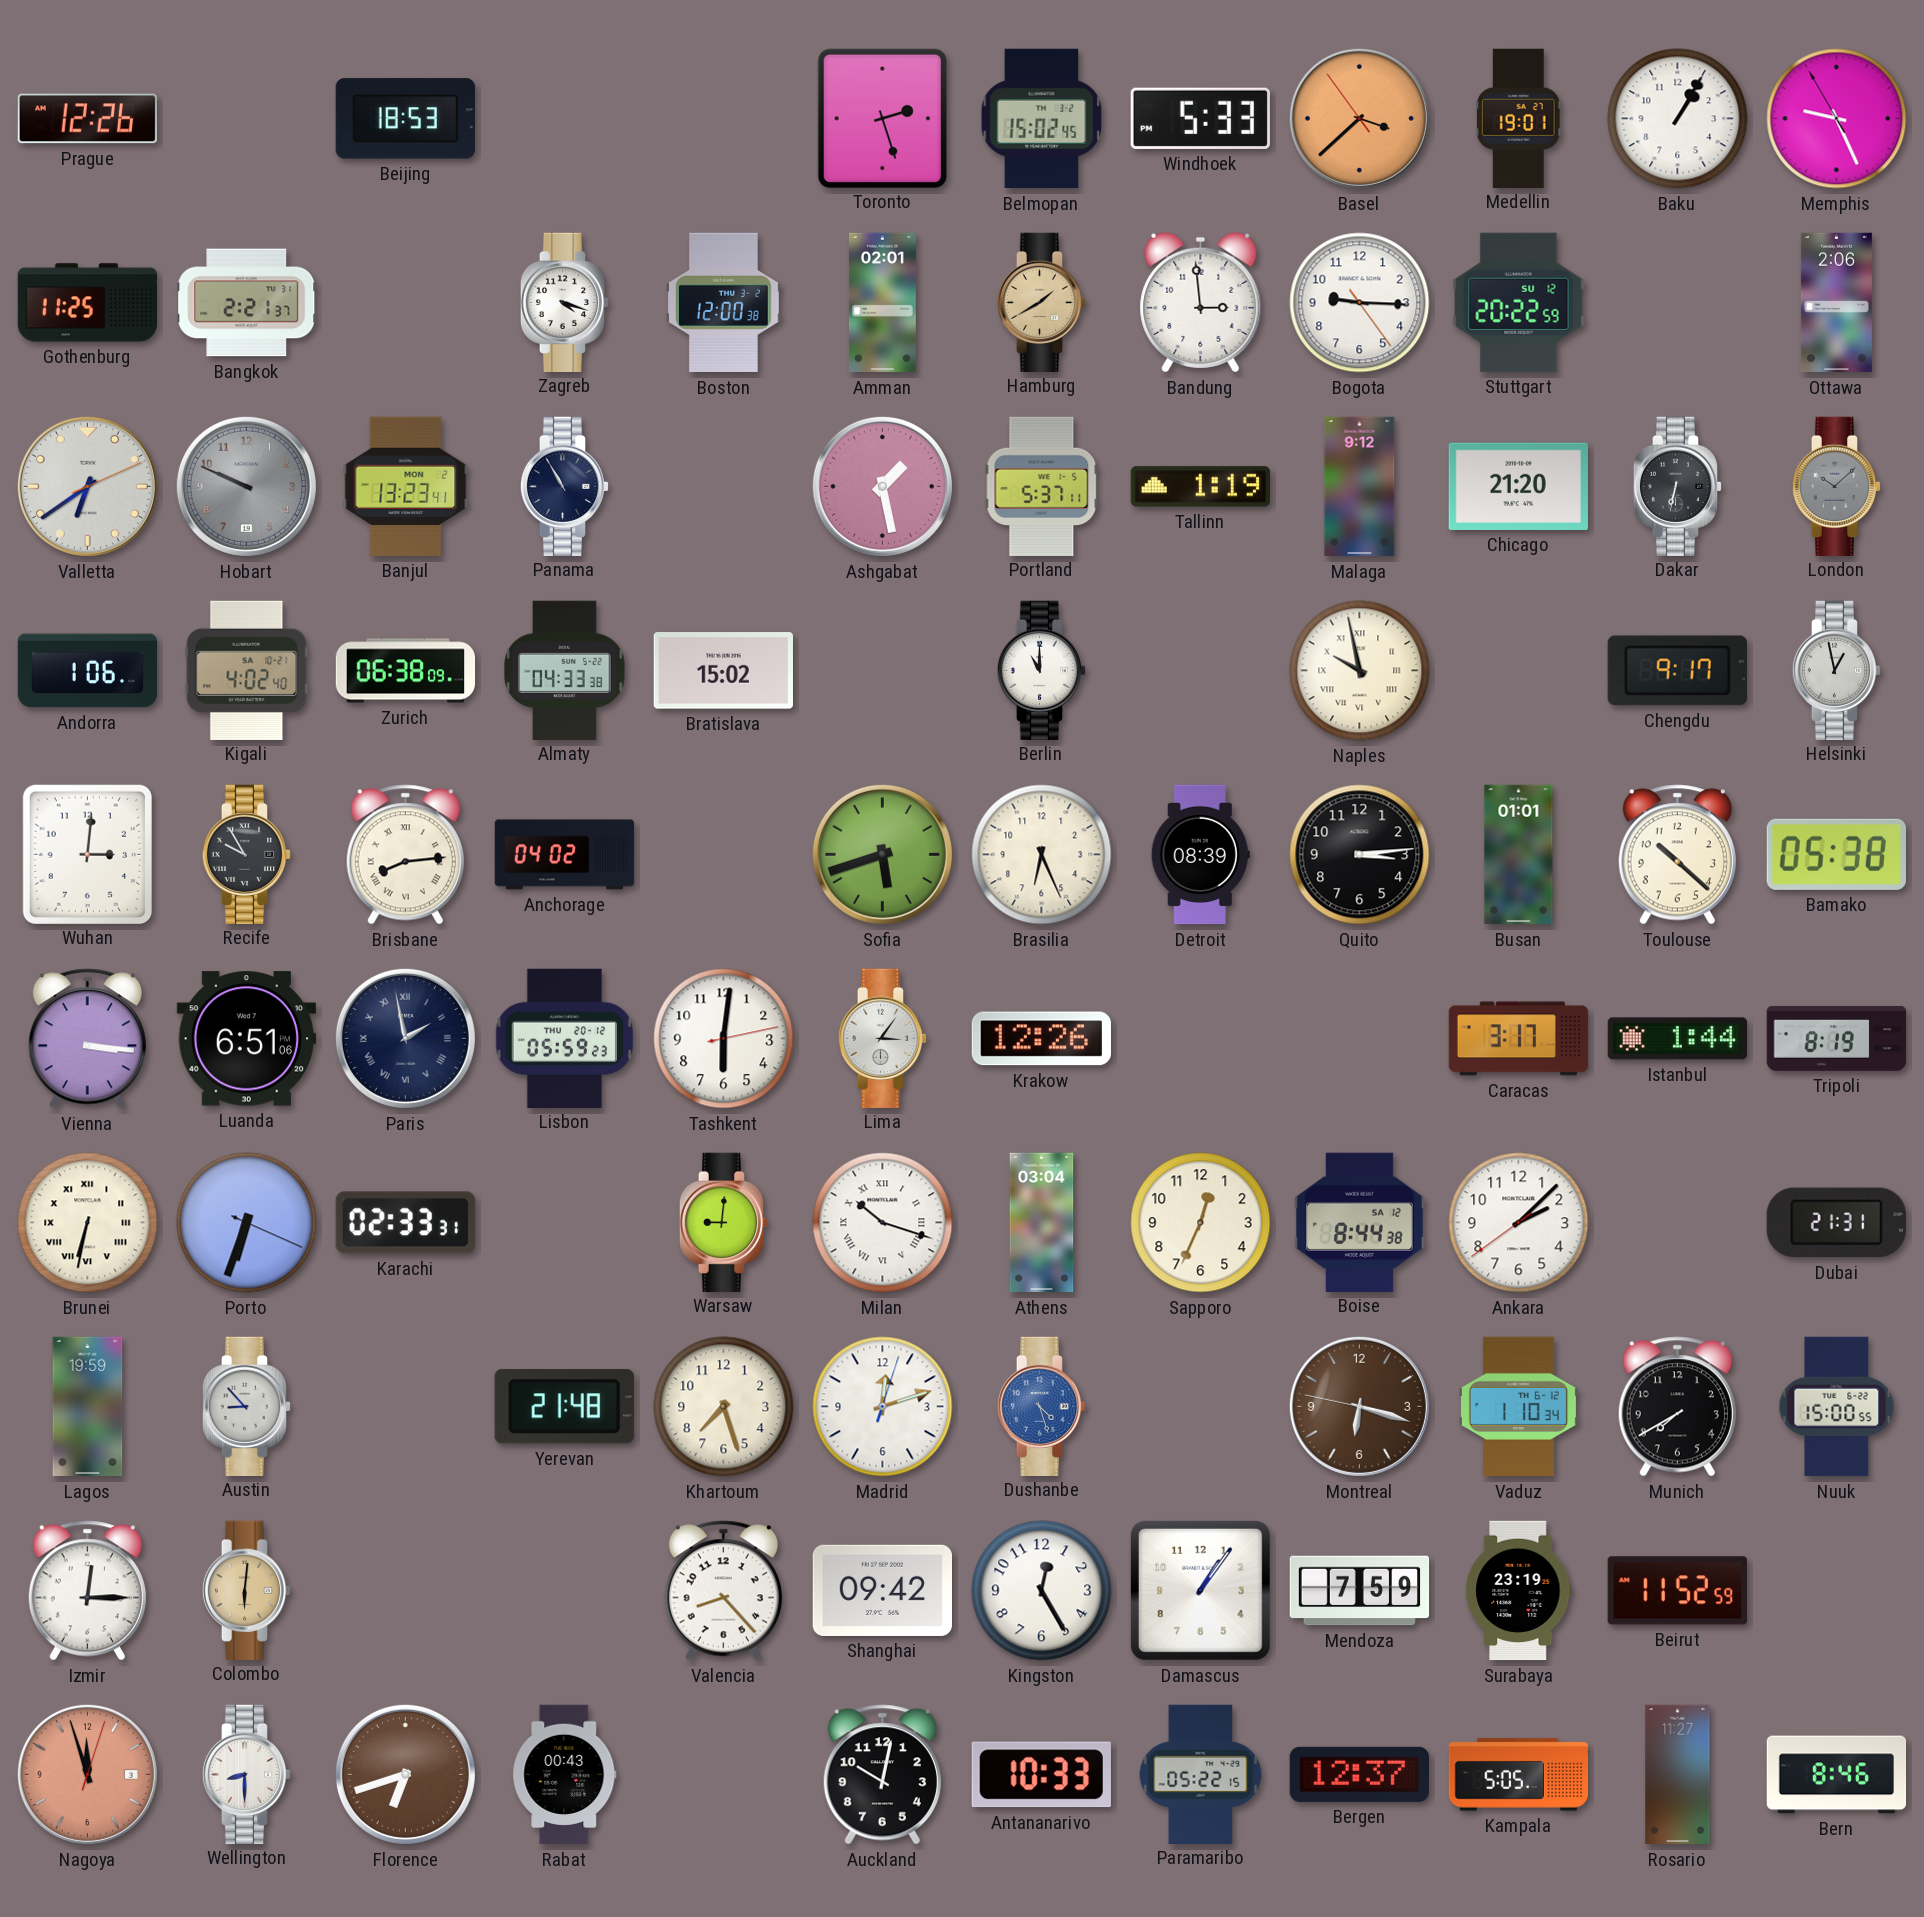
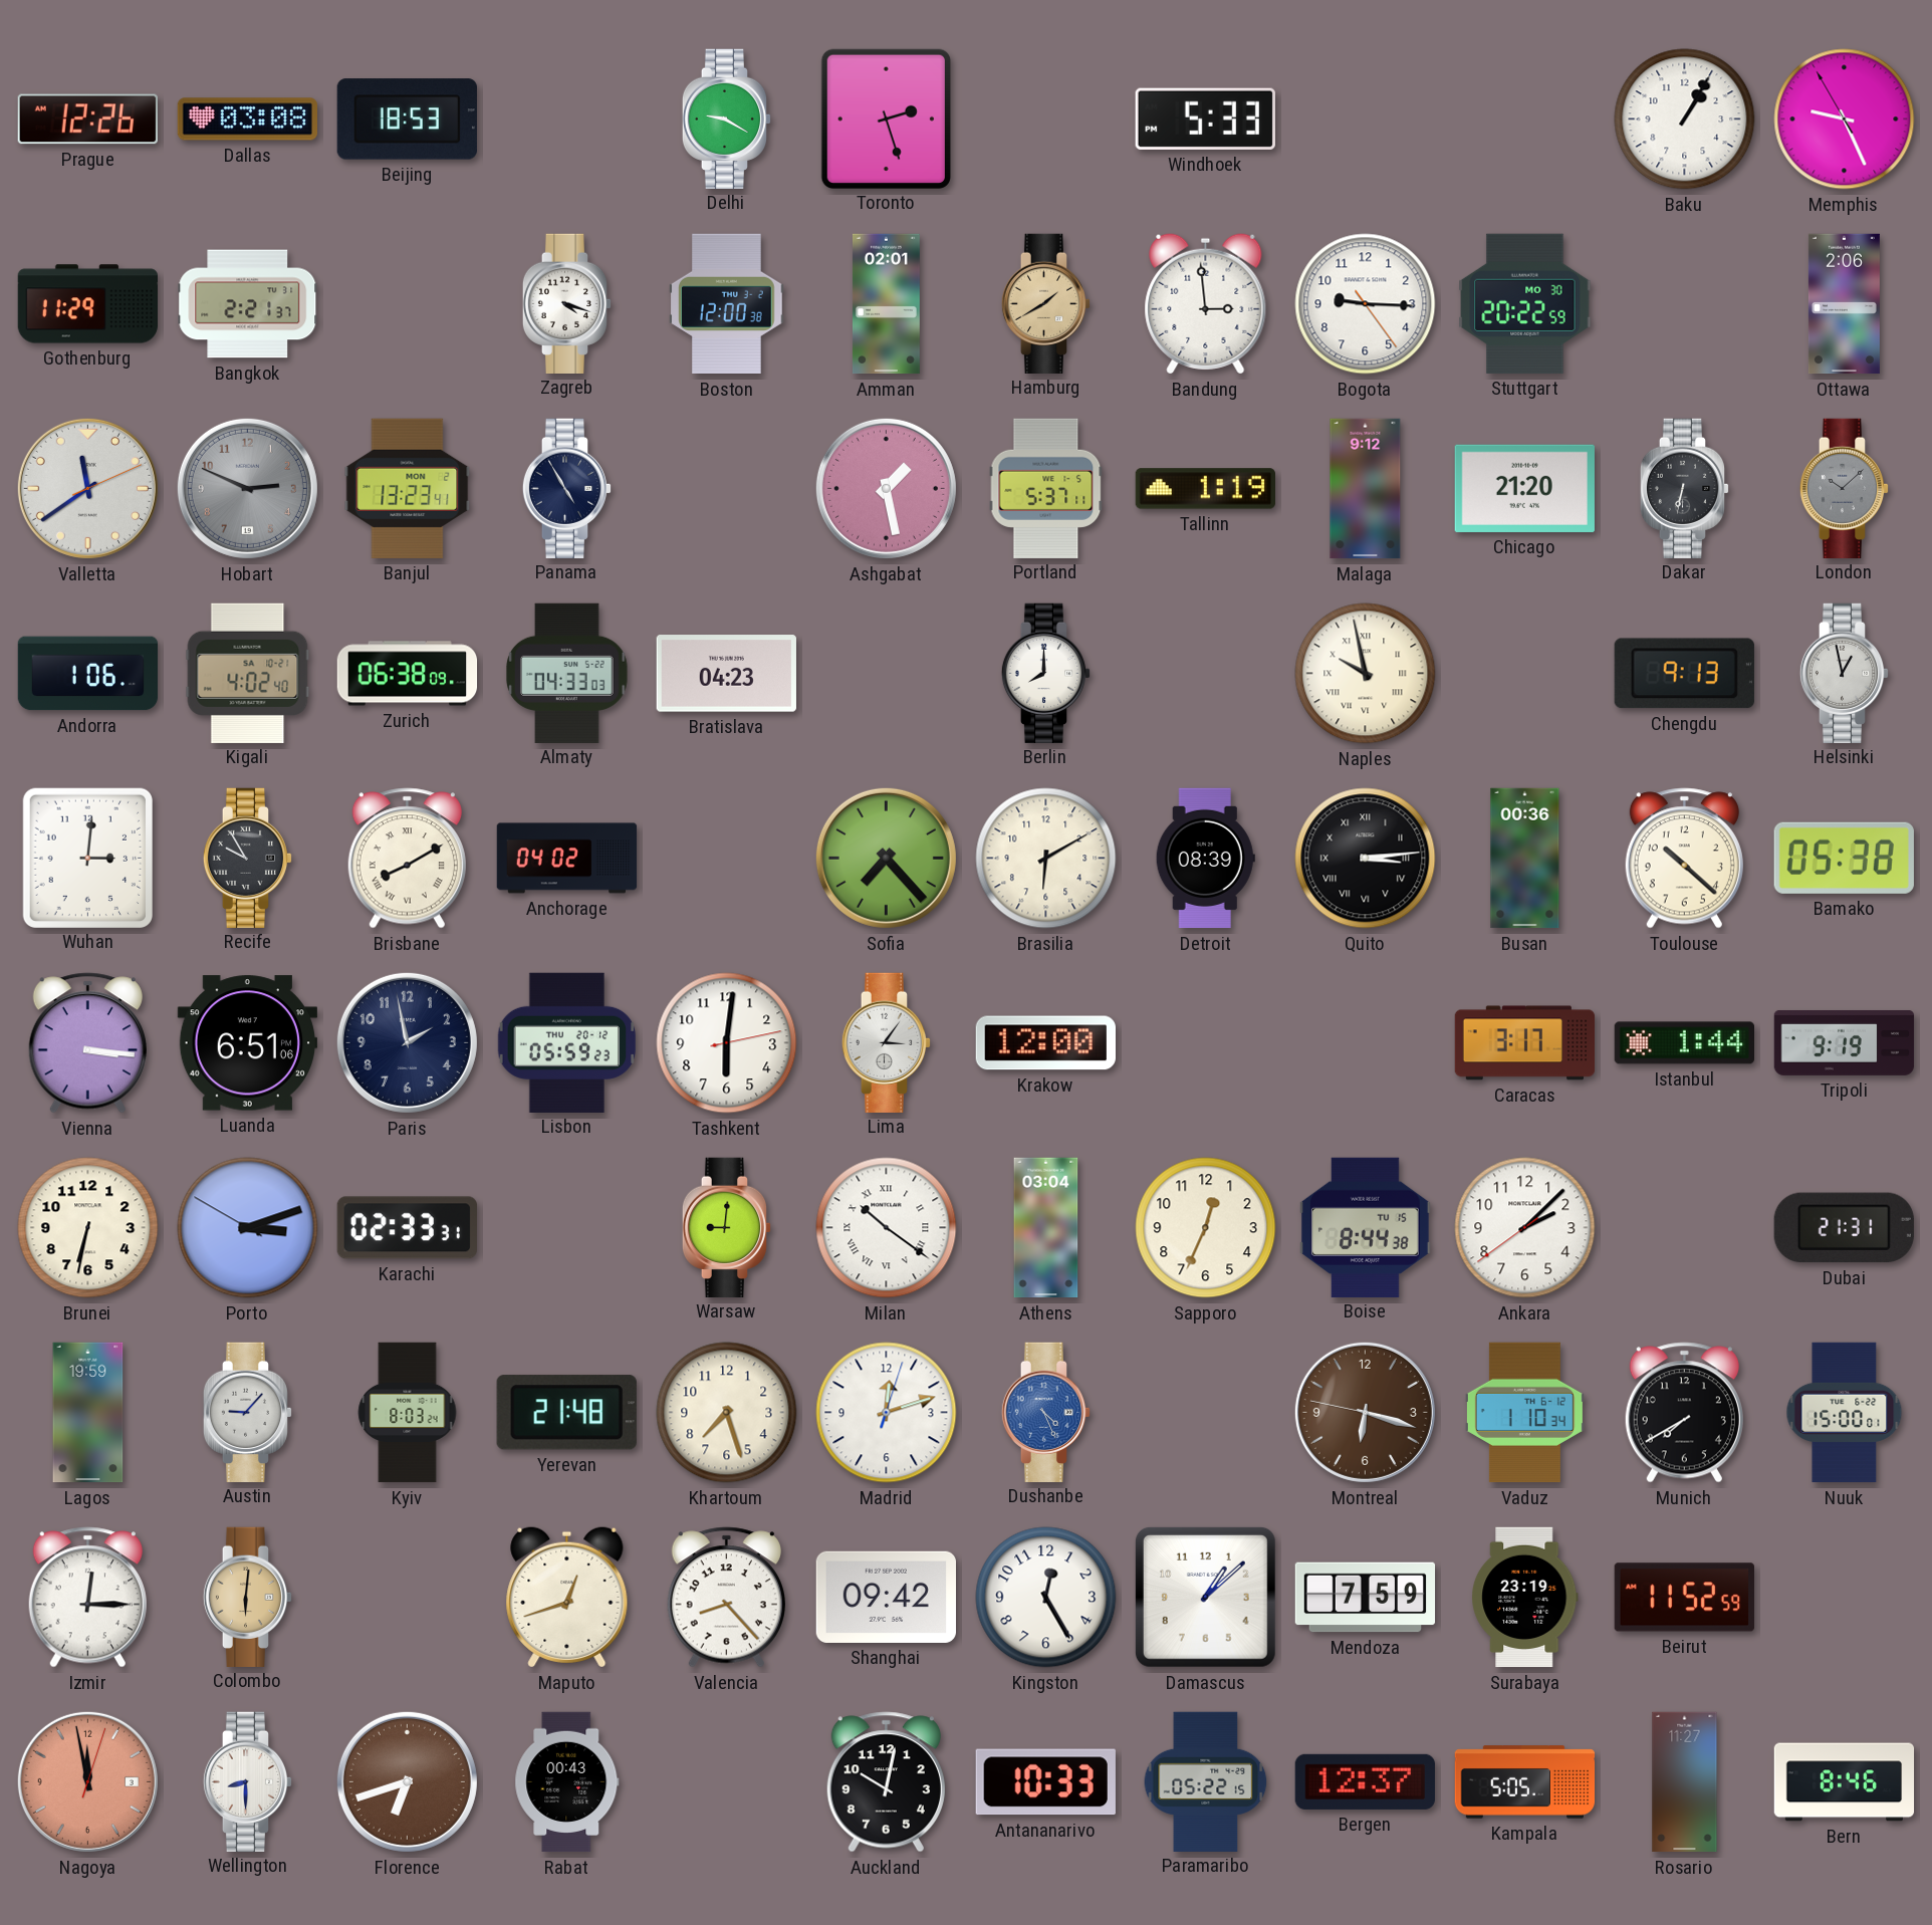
Dallas: none -> 03:08
Delhi: none -> 9:20
Belmopan: 15:02 -> none
Basel: 3:37 -> none
Medellin: 19:01 -> none
Gothenburg: 11:25 -> 11:29
Stuttgart date: SU 12 -> MO 30
Valletta: 6:39 -> 11:39
Hobart: 9:49 -> 2:49
Panama: 10:55 -> 4:55
Almaty: 04:33:38 -> 04:33:03
Bratislava: 15:02 -> 04:23
Berlin: 11:00 -> 8:00
Chengdu: 9:17 -> 9:13
Brisbane: 8:14 -> 8:10
Sofia: 5:42 -> 7:23
Brasilia: 6:26 -> 6:10
Quito numerals: Arabic -> Roman
Busan: 01:01 -> 00:36
Paris numerals: Roman -> Arabic
Krakow: 12:26 -> 12:00
Tripoli: 8:19 -> 9:19
Brunei numerals: Roman -> Arabic
Porto: 6:33 -> 3:11
Milan: 10:18 -> 10:21
Boise date: SA 12 -> TU 15
Austin: 8:53 -> 9:07
Kyiv: none -> 8:03
Dushanbe: 4:27 -> 4:26
Nuuk: 15:00:55 -> 15:00:01
Maputo: none -> 12:42
Damascus: 1:06 -> 1:08
Nagoya: 11:57 -> 11:58
